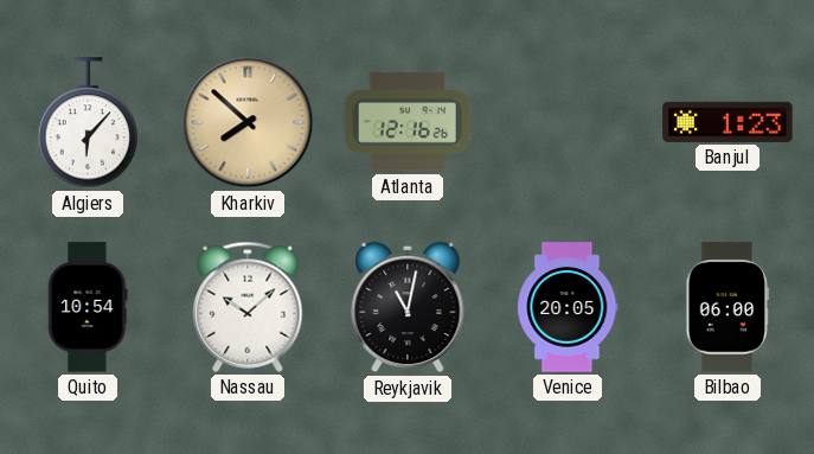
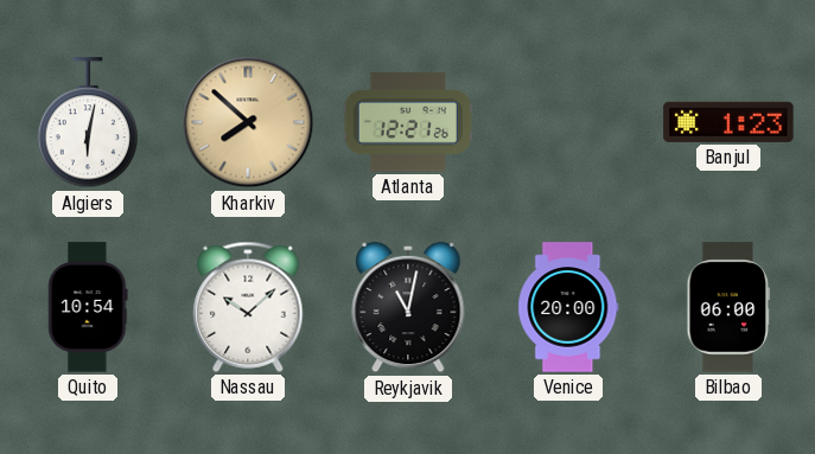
Algiers: 6:07 -> 6:02
Atlanta: 12:16 -> 12:21
Venice: 20:05 -> 20:00
